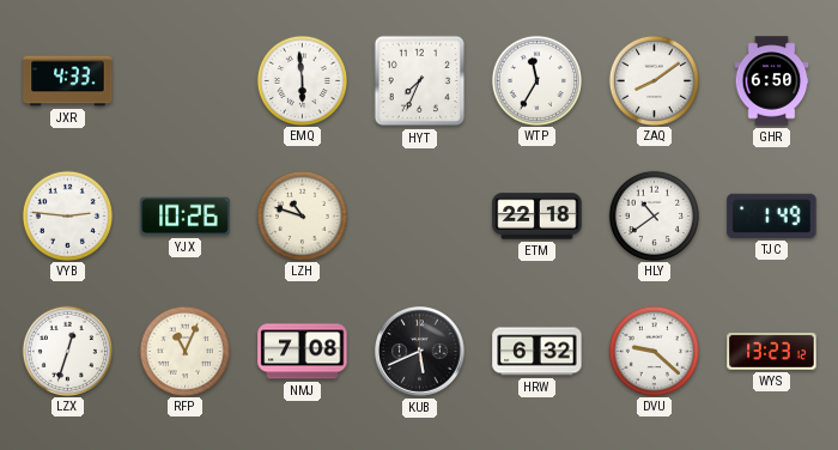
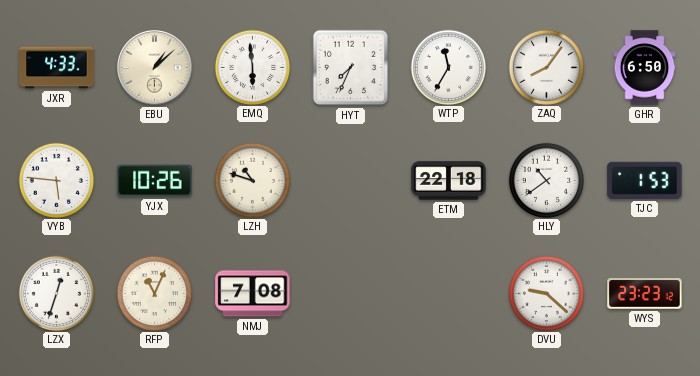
EBU: none -> 1:08
ZAQ: 8:09 -> 8:06
VYB: 2:46 -> 5:46
TJC: 1:49 -> 1:53
KUB: 5:41 -> none
HRW: 6:32 -> none
WYS: 13:23 -> 23:23
